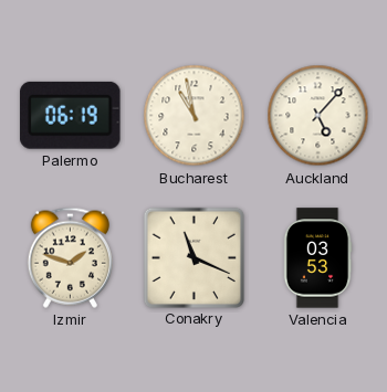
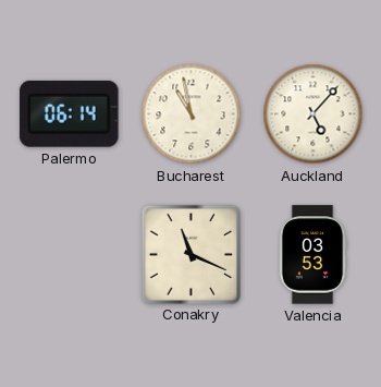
Palermo: 06:19 -> 06:14
Izmir: 1:48 -> none
